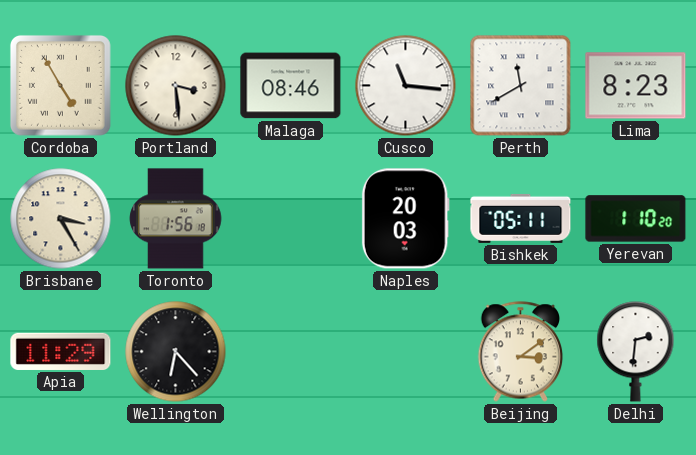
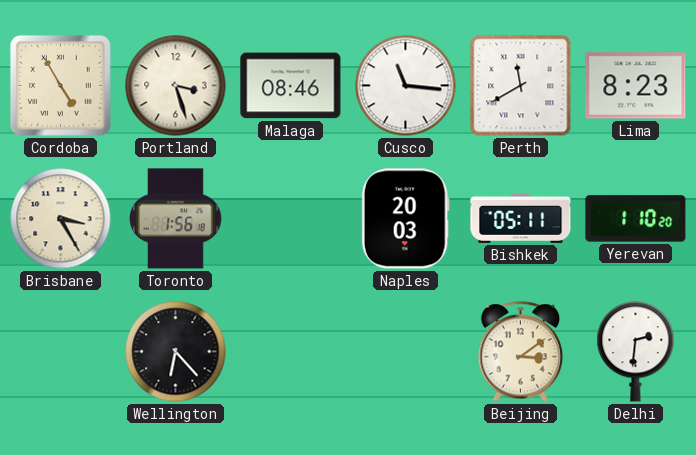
Portland: 3:29 -> 3:27
Apia: 11:29 -> none
